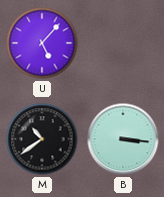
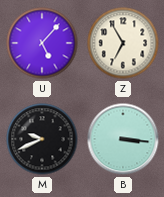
Z: none -> 6:55
M: 10:39 -> 9:41
